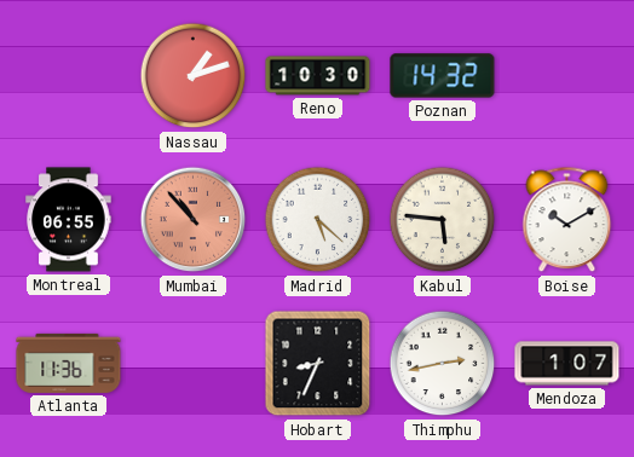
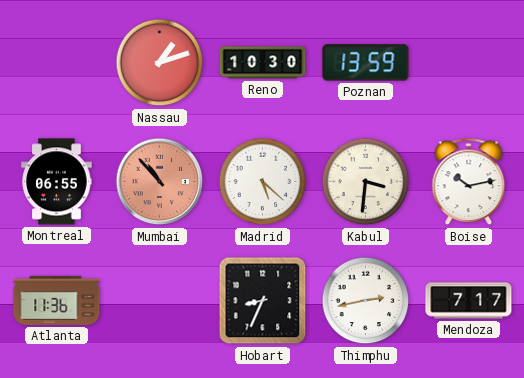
Poznan: 14:32 -> 13:59
Kabul: 5:46 -> 3:31
Boise: 10:10 -> 10:13
Mendoza: 1:07 -> 7:17
